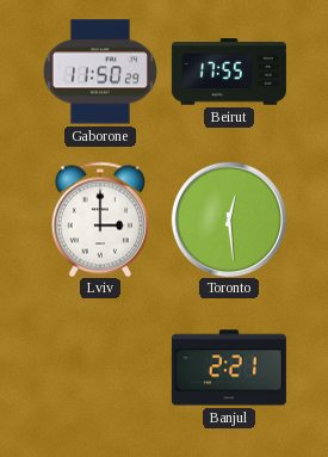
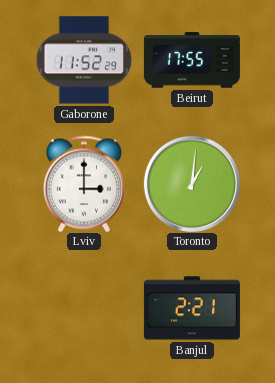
Gaborone: 11:50 -> 11:52
Toronto: 12:29 -> 1:01
